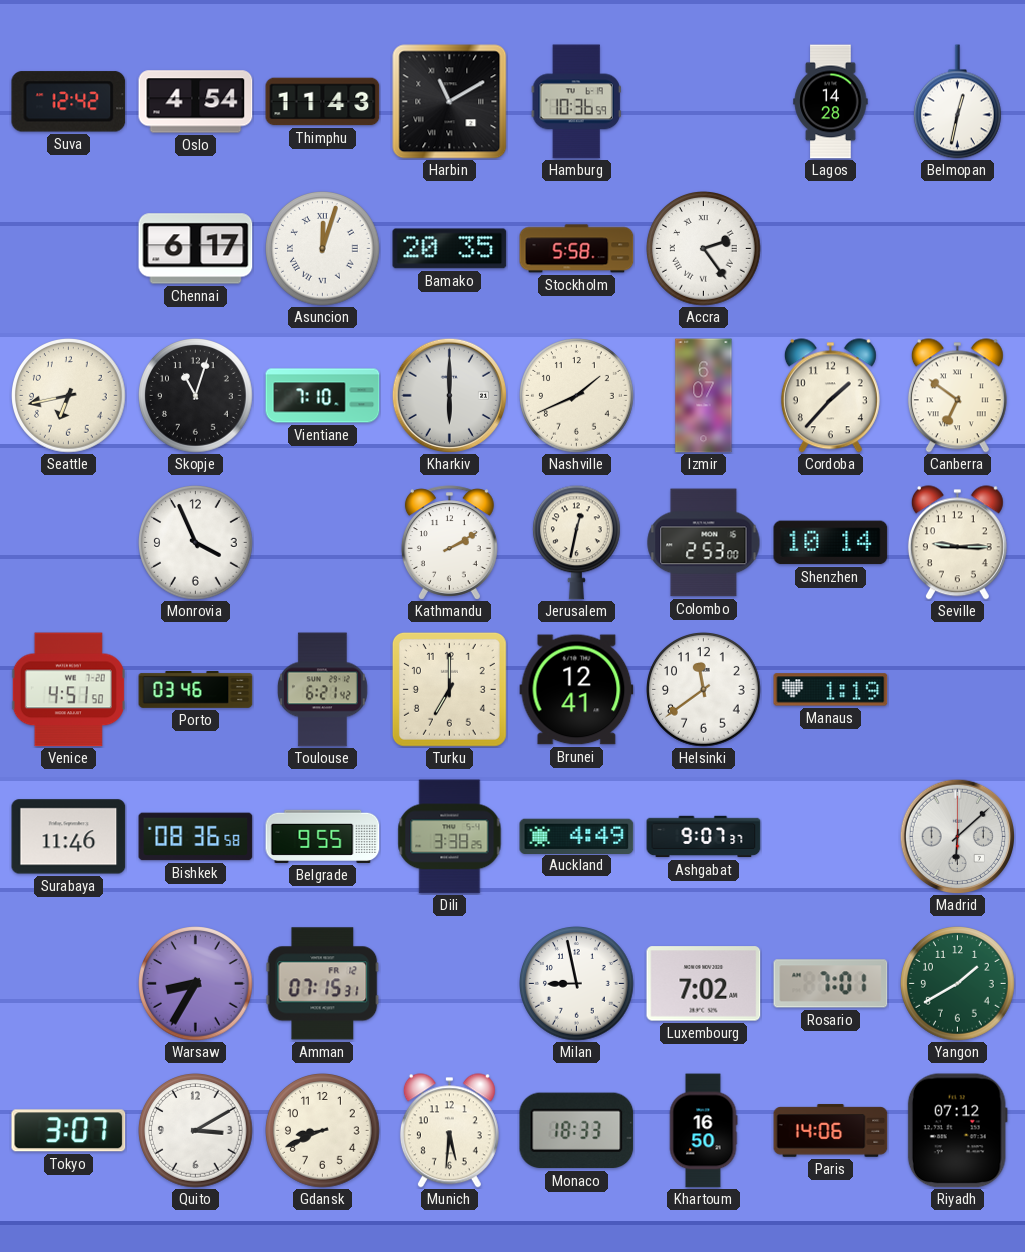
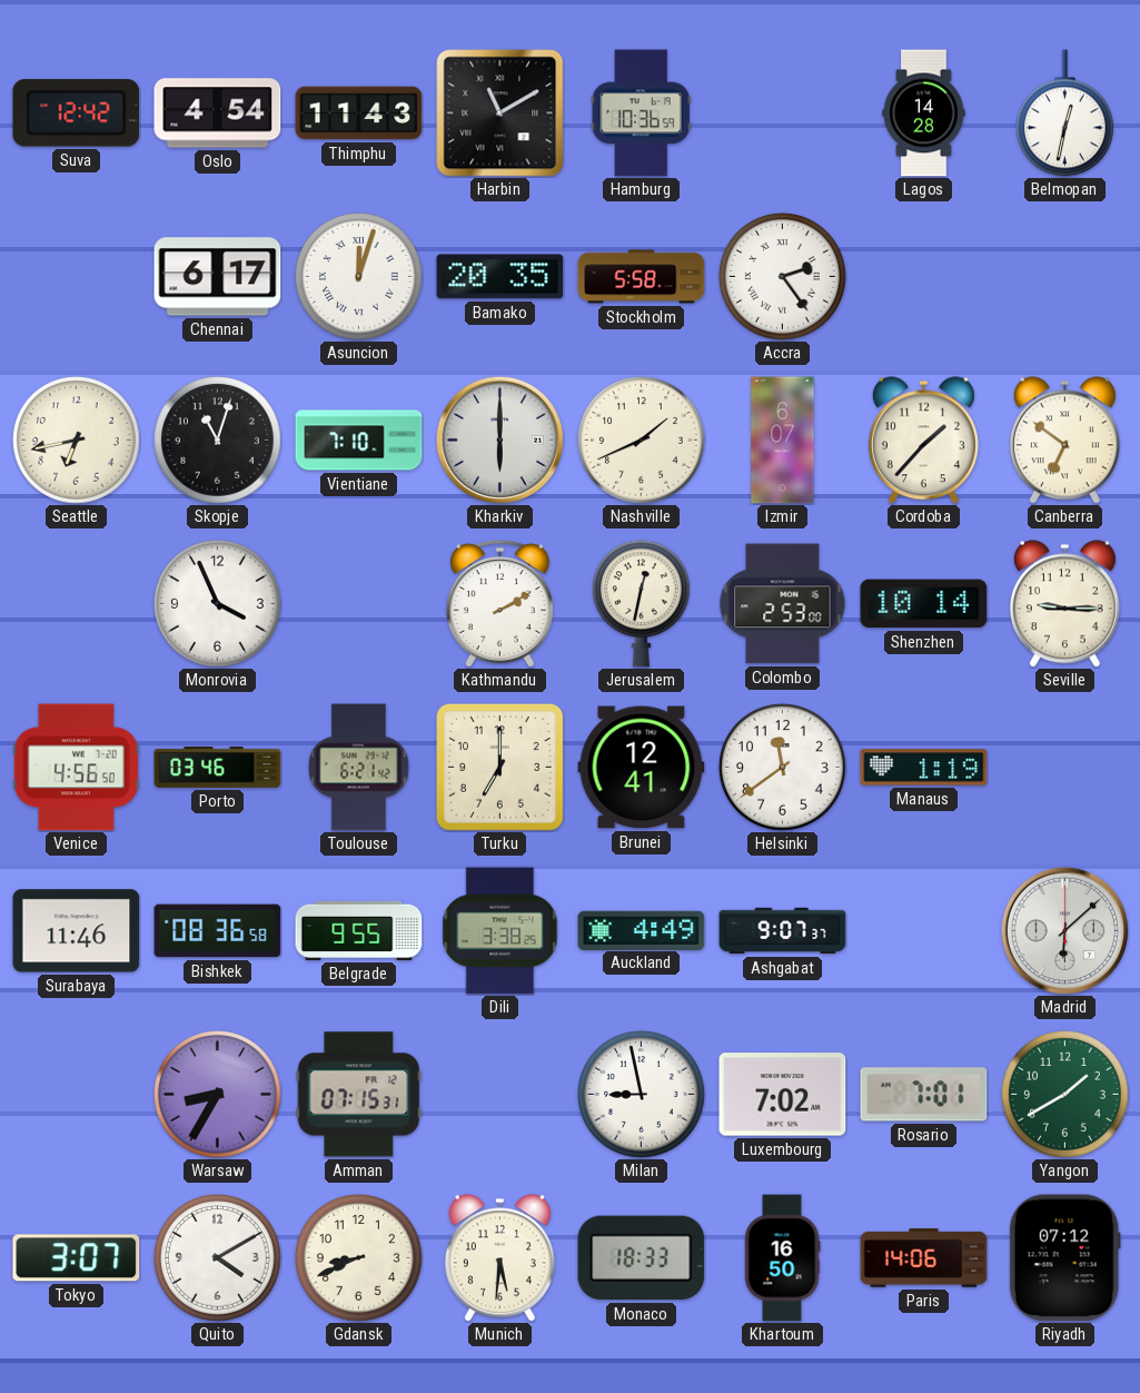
Venice: 4:51 -> 4:56
Quito: 3:10 -> 4:10
